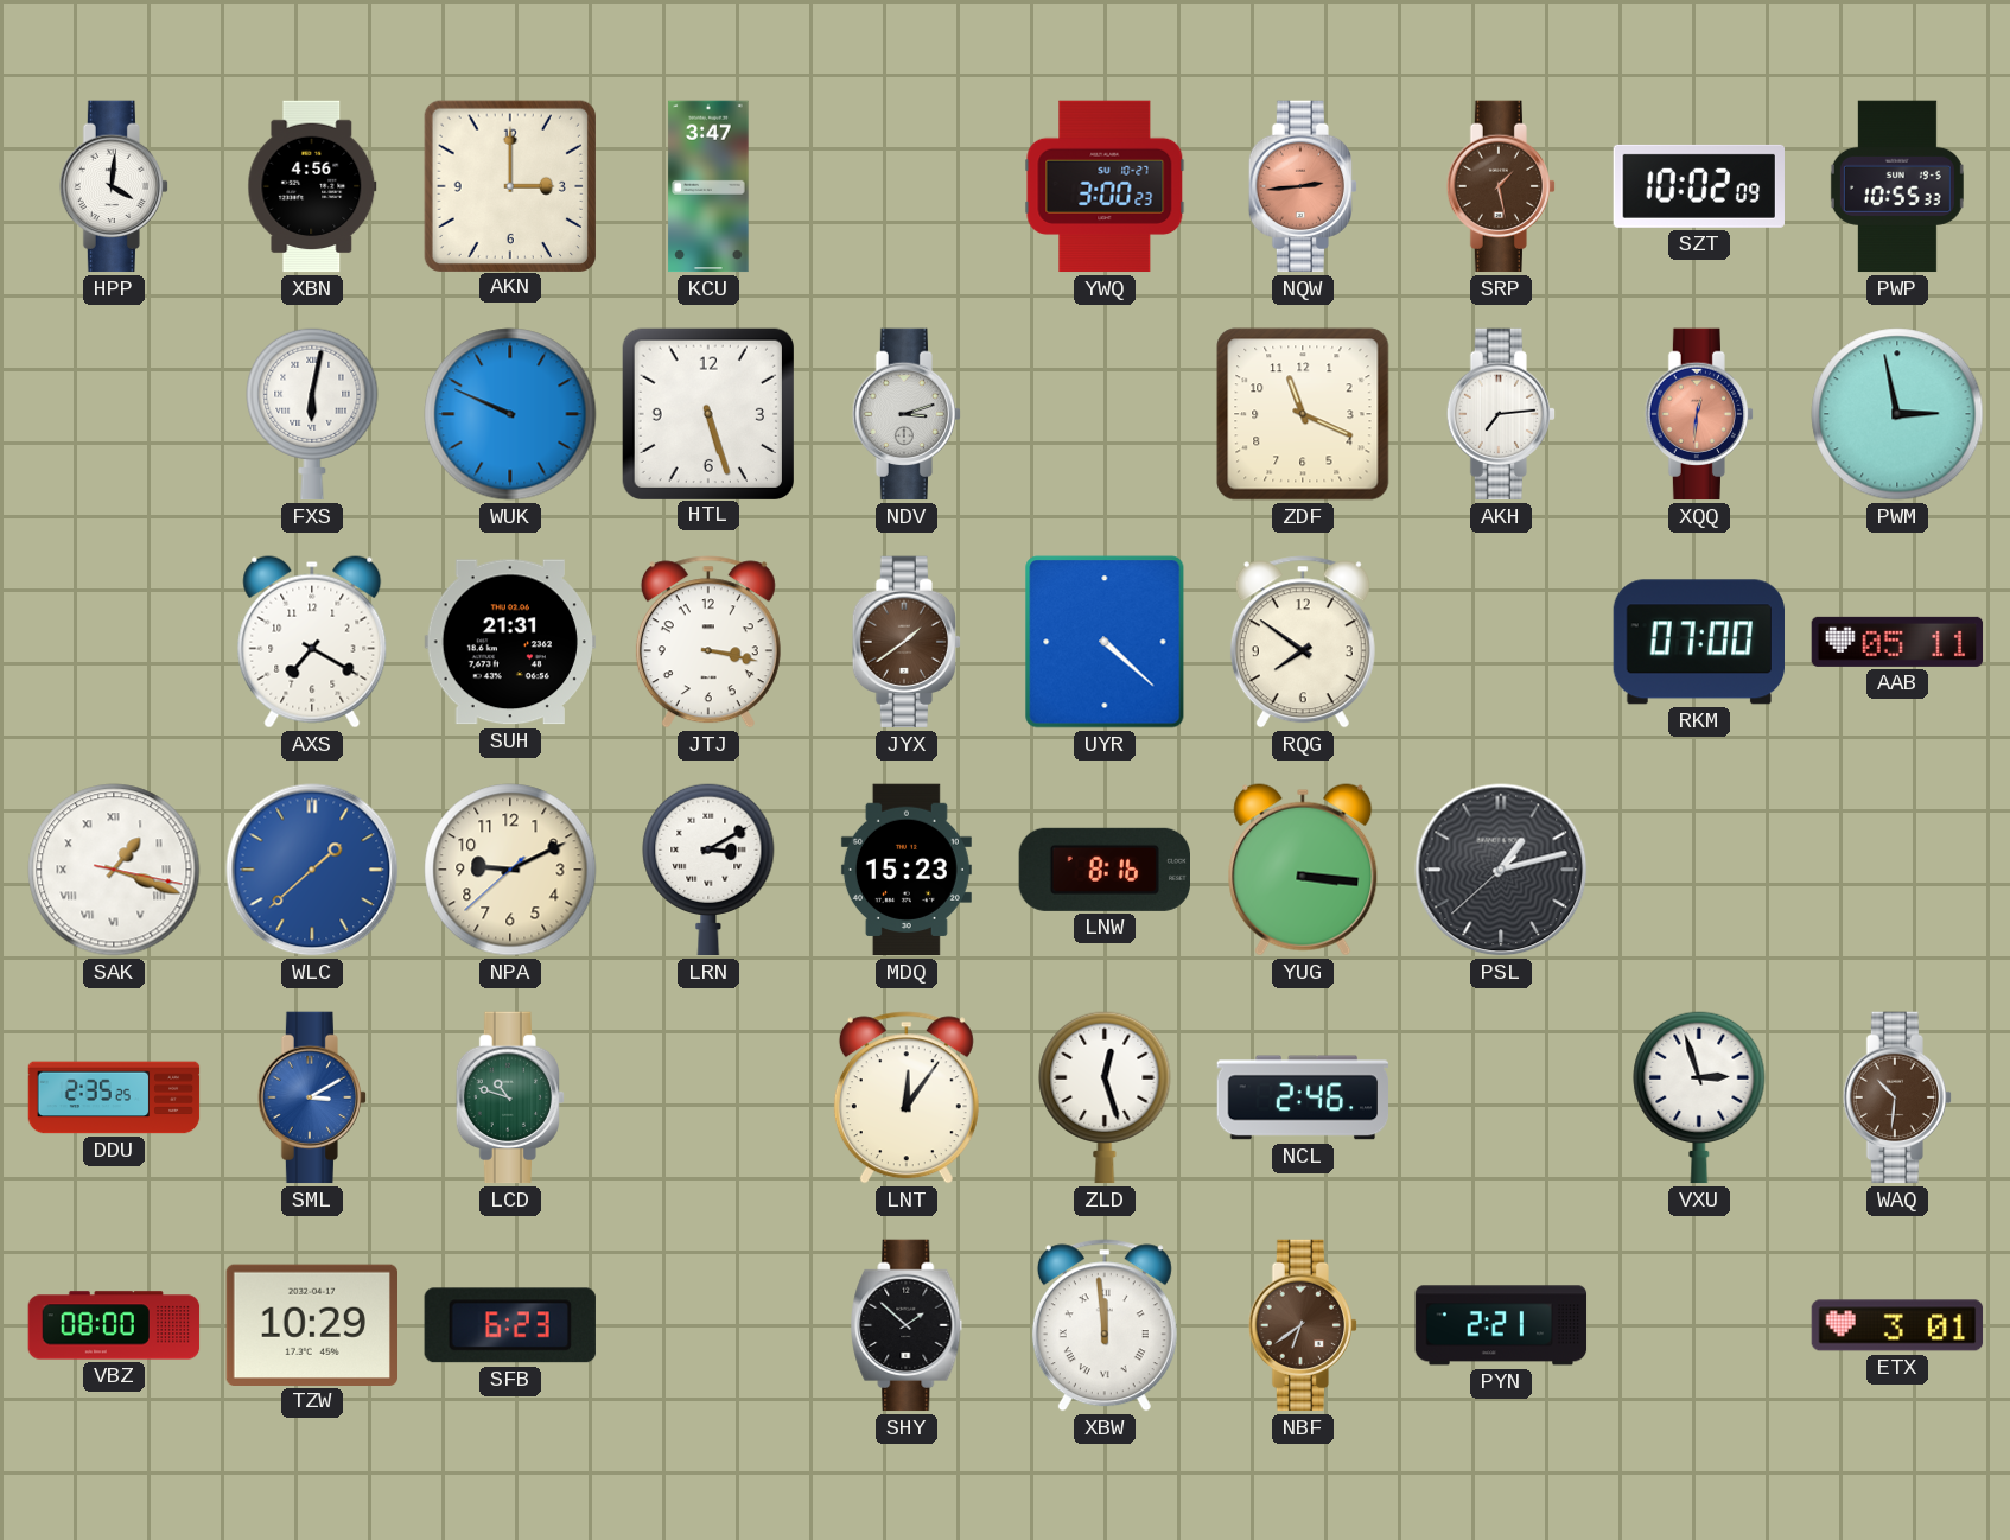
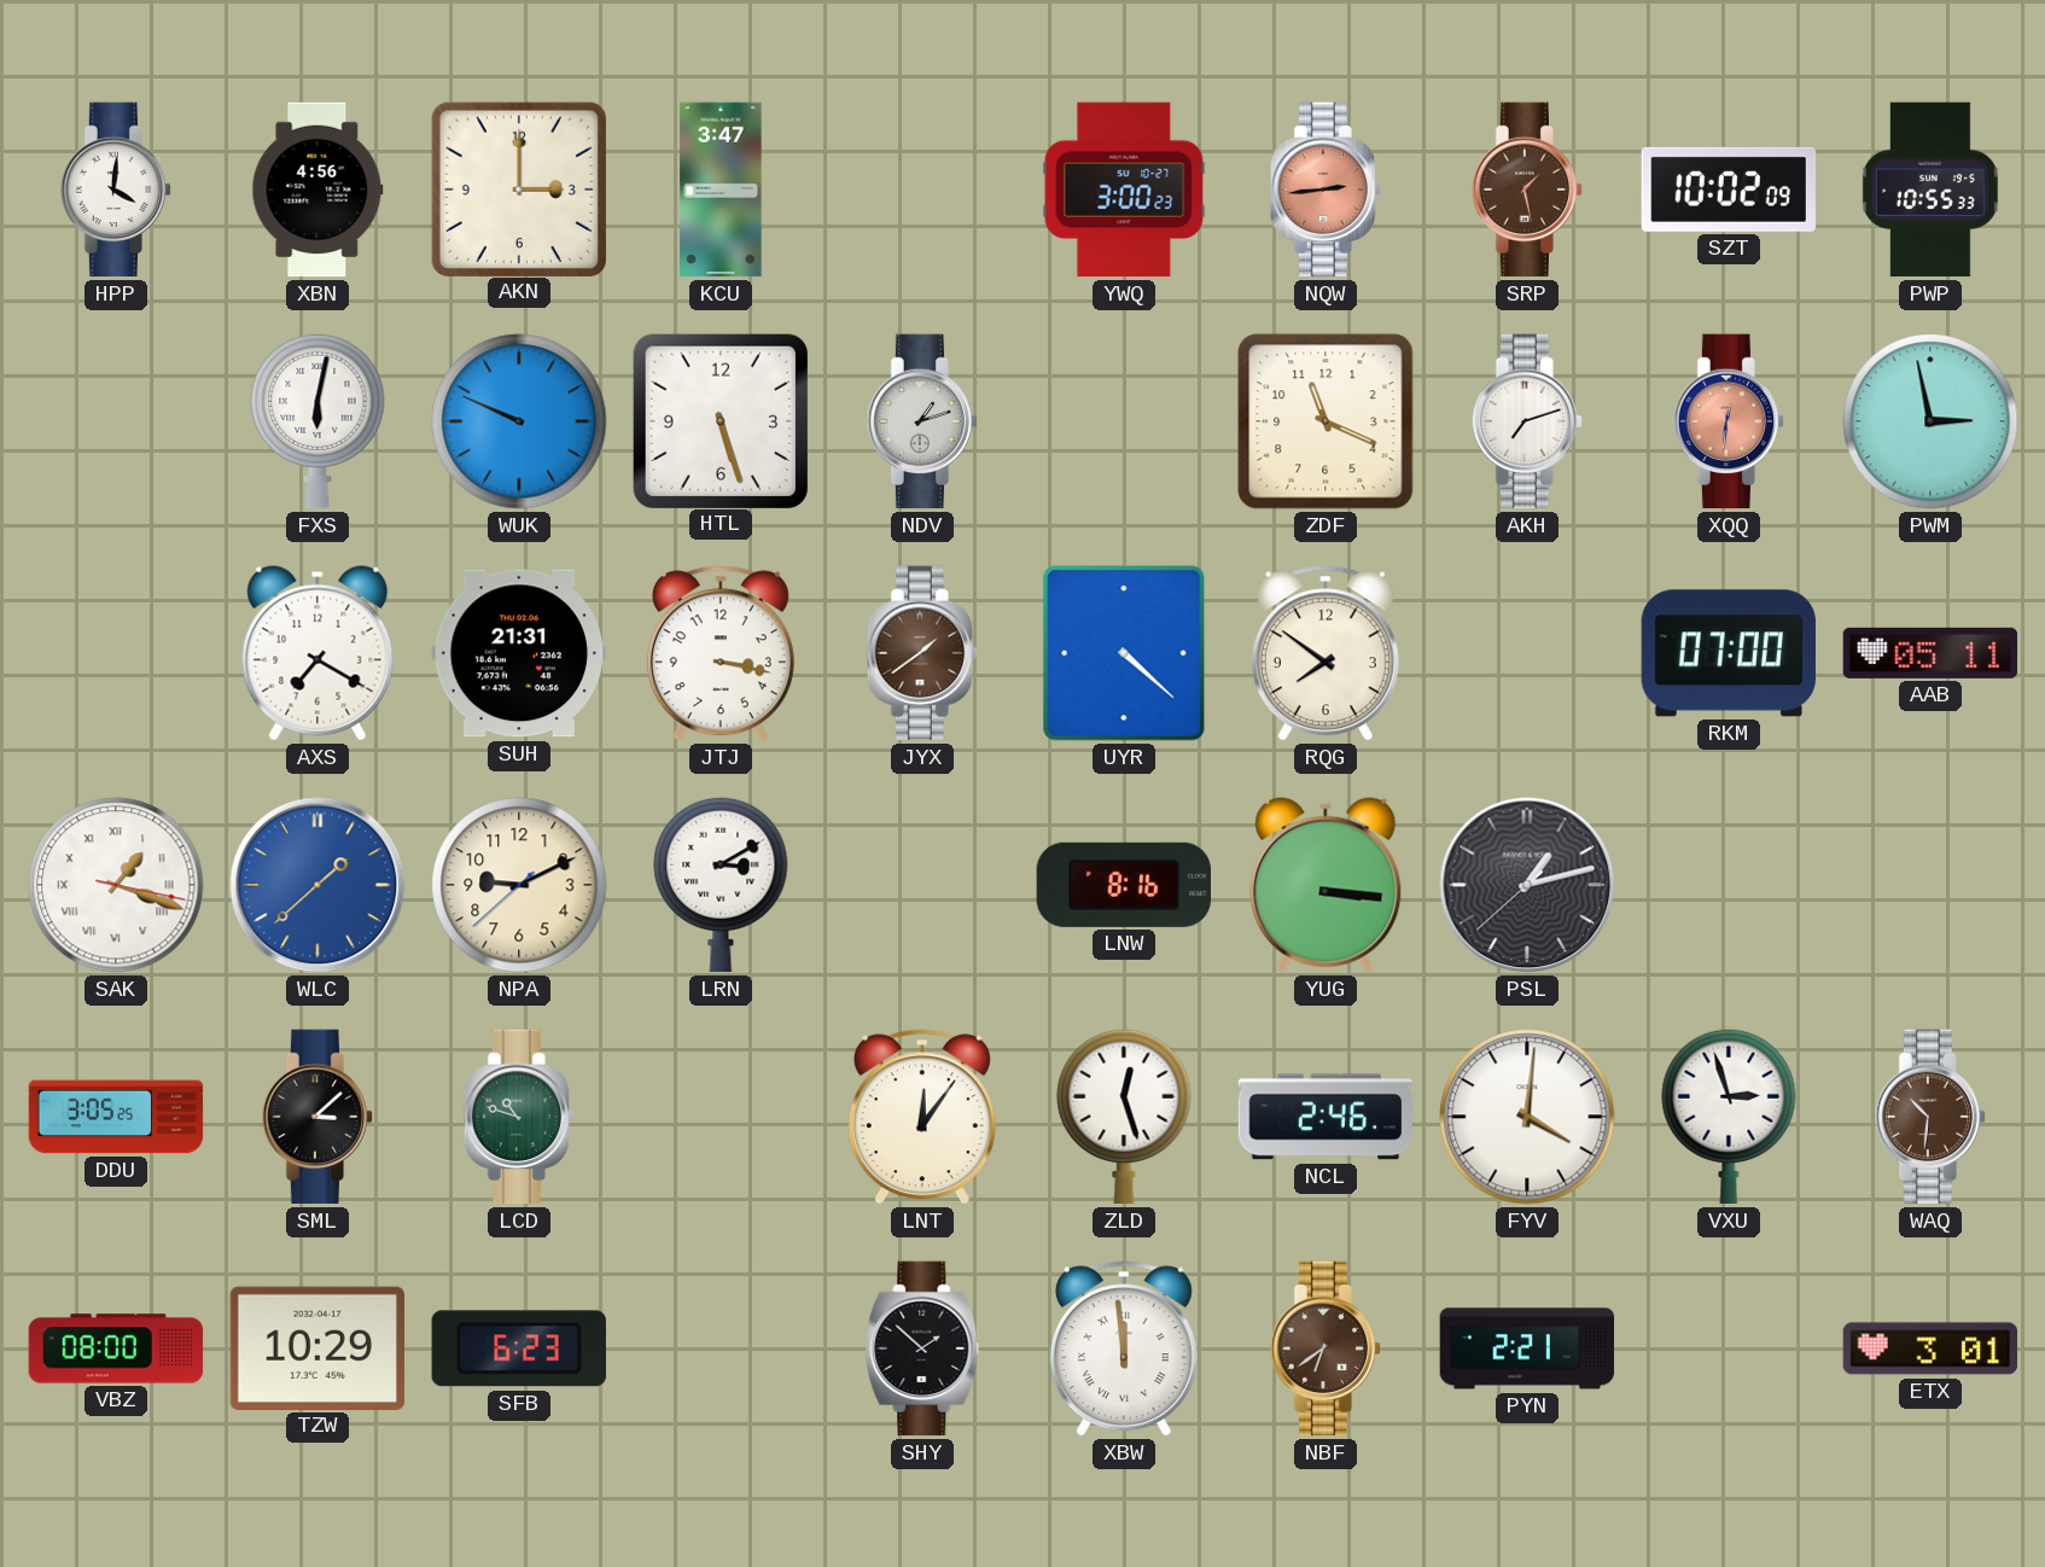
NDV: 3:12 -> 1:12
AKH: 7:14 -> 7:12
MDQ: 15:23 -> none
DDU: 2:35 -> 3:05
SML: 3:10 -> 3:08
SML dial: blue -> black
FYV: none -> 4:01
